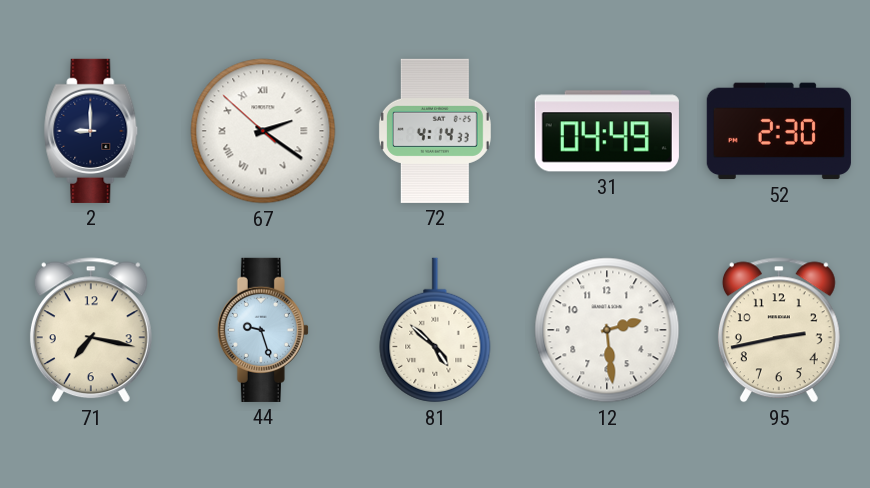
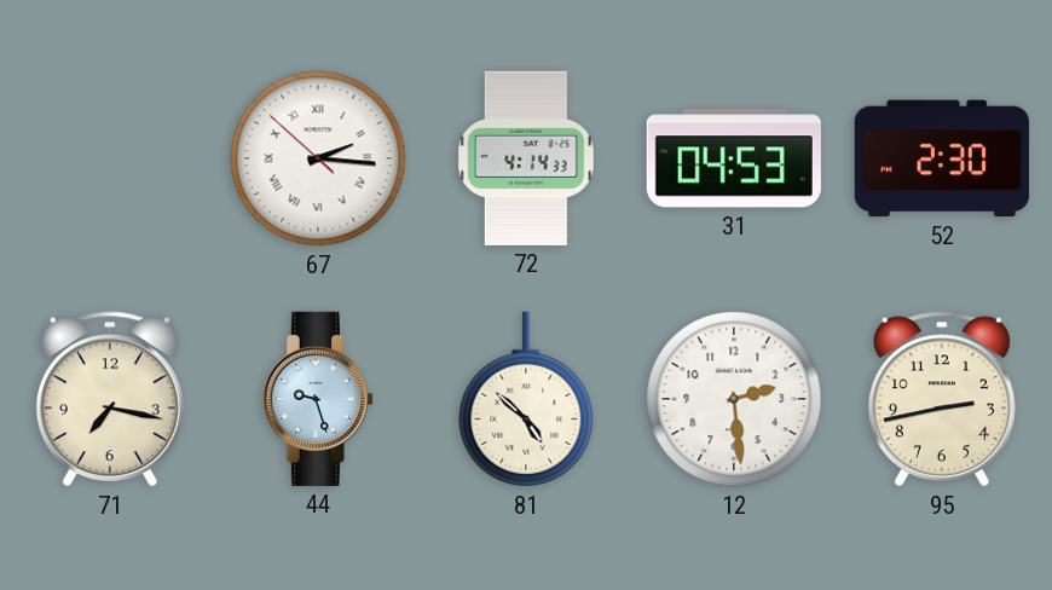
2: 9:00 -> none
67: 2:20 -> 2:15
31: 04:49 -> 04:53
